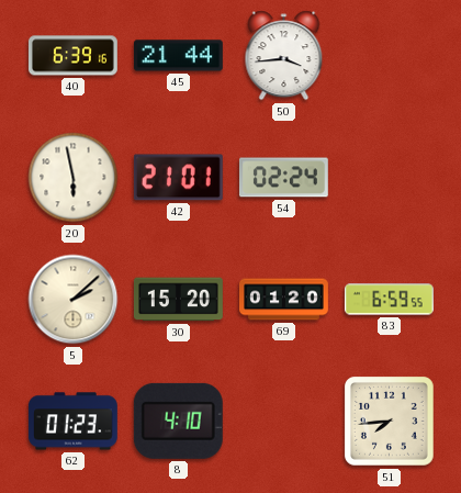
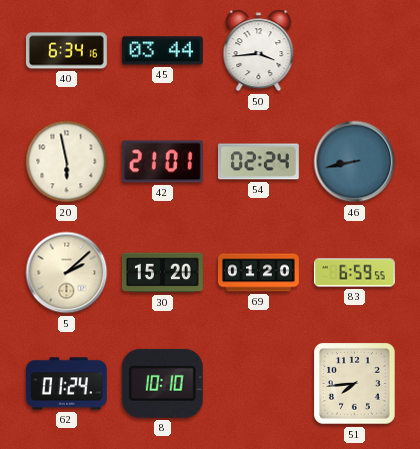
40: 6:39 -> 6:34
45: 21:44 -> 03:44
46: none -> 8:43
62: 01:23 -> 01:24
8: 4:10 -> 10:10
